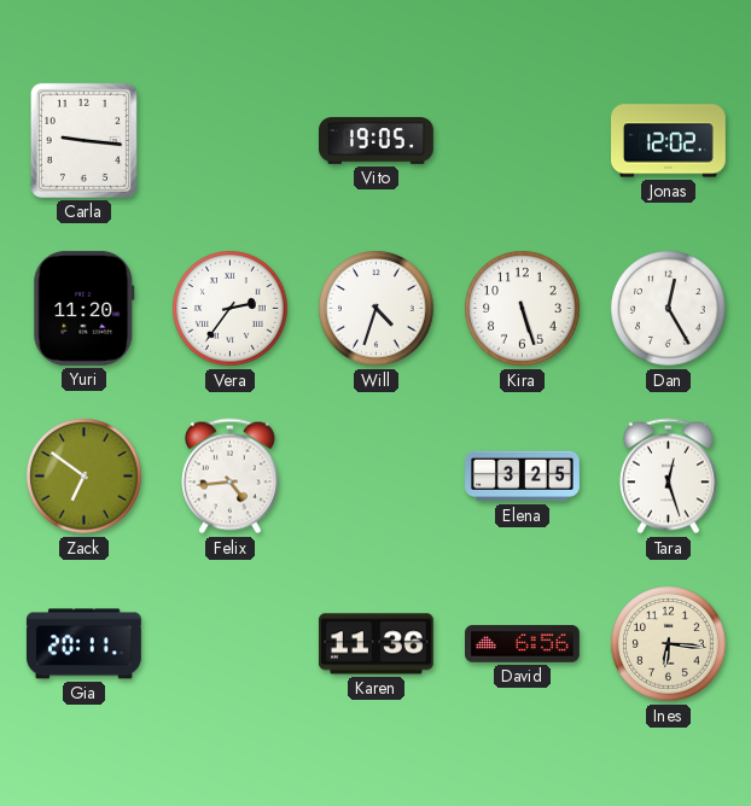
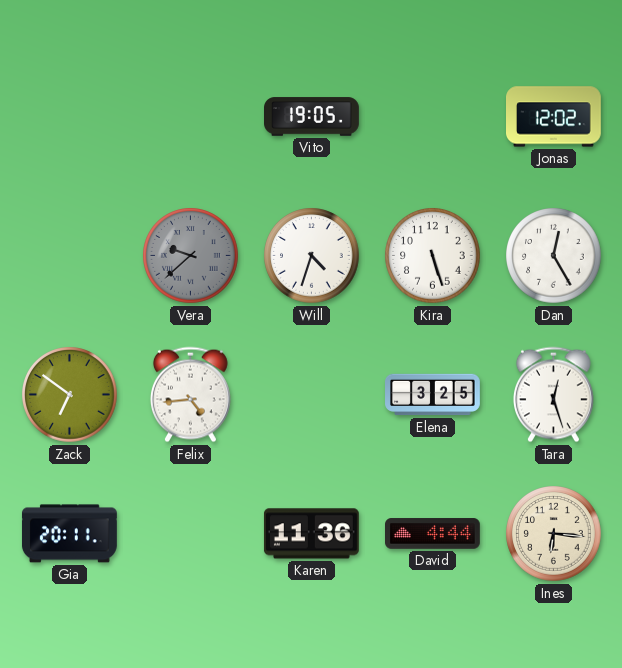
Carla: 9:16 -> none
Yuri: 11:20 -> none
Vera: 2:36 -> 9:38
Vera dial: white -> grey
David: 6:56 -> 4:44
